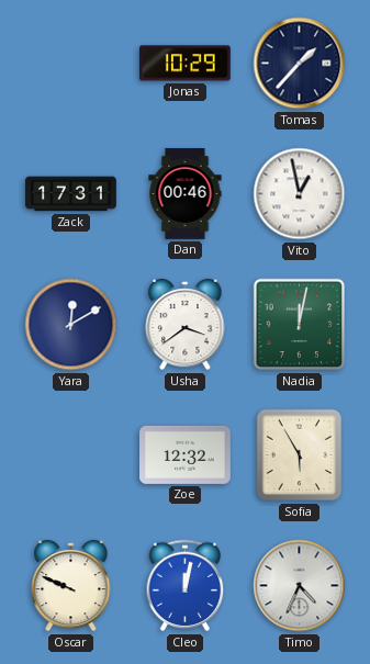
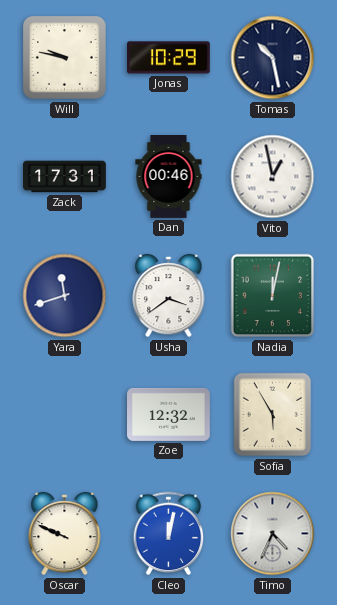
Will: none -> 9:47
Tomas: 1:37 -> 10:28
Yara: 12:10 -> 11:42
